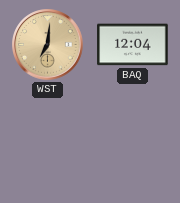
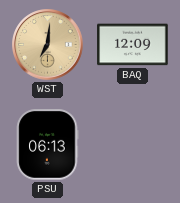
BAQ: 12:04 -> 12:09
PSU: none -> 06:13
